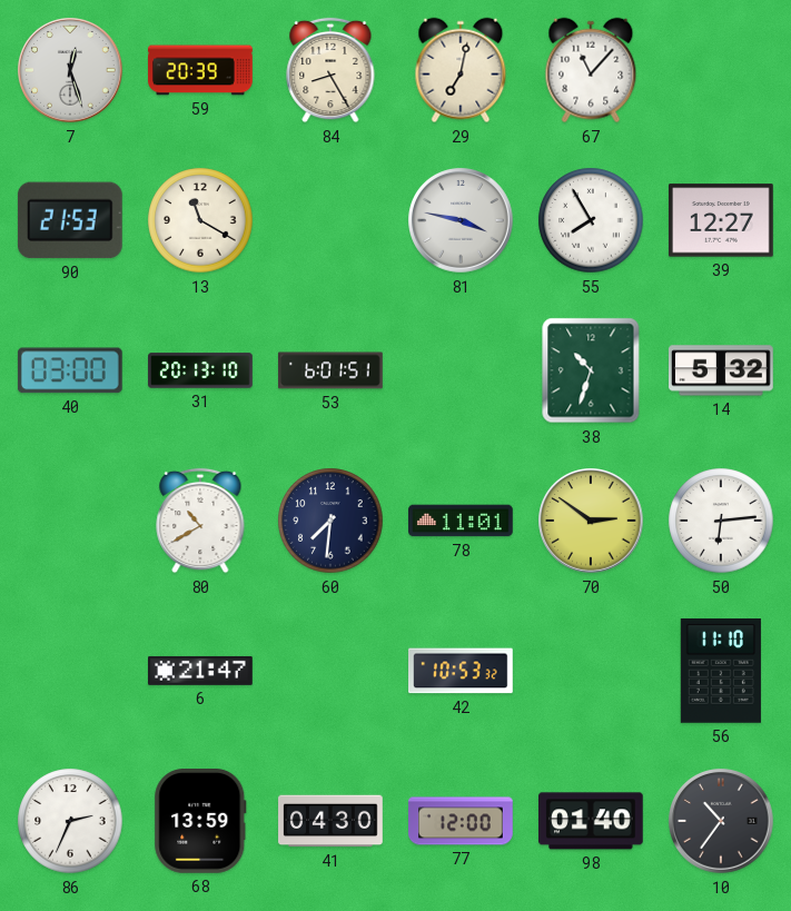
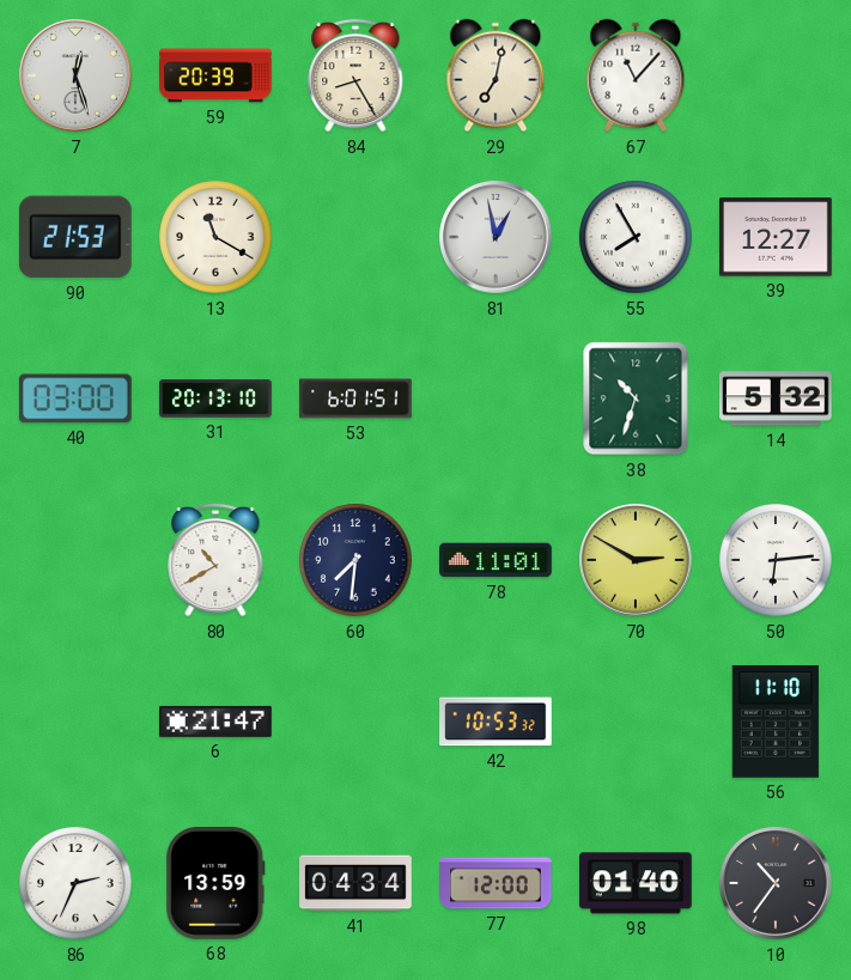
81: 3:47 -> 12:58
70: 2:51 -> 2:50
41: 04:30 -> 04:34
